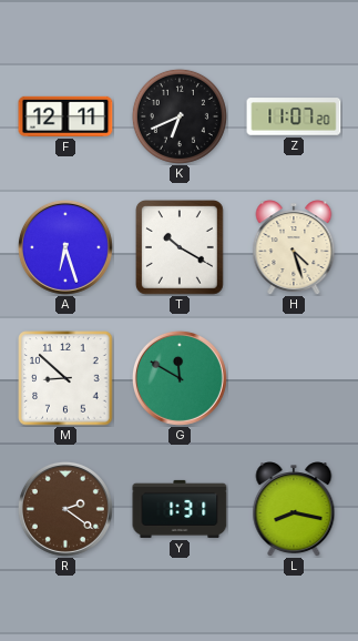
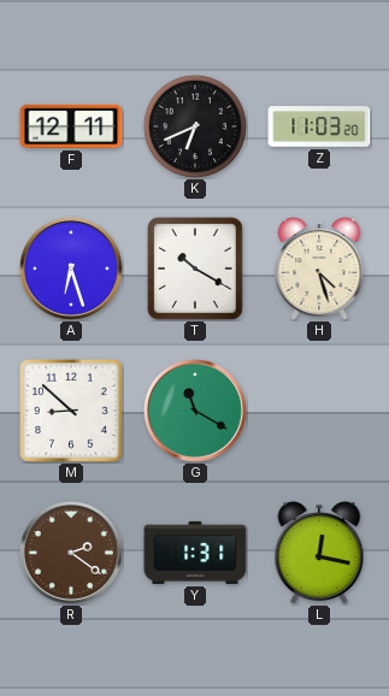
Z: 11:07 -> 11:03
G: 11:50 -> 11:20
L: 8:17 -> 12:17
